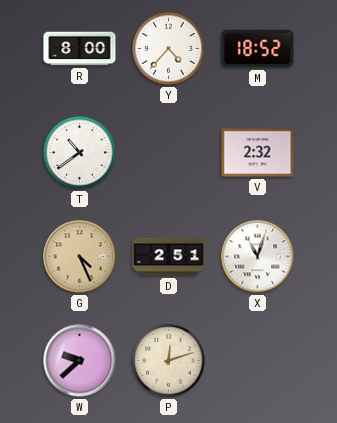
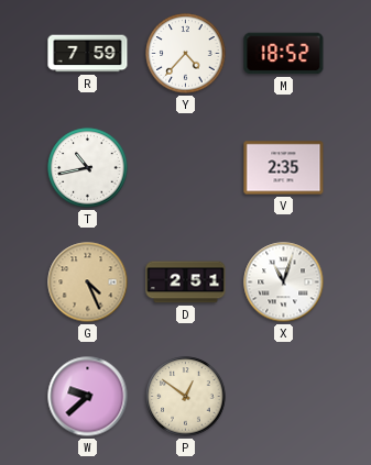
R: 8:00 -> 7:59
T: 10:39 -> 10:43
V: 2:32 -> 2:35
P: 12:12 -> 12:51
